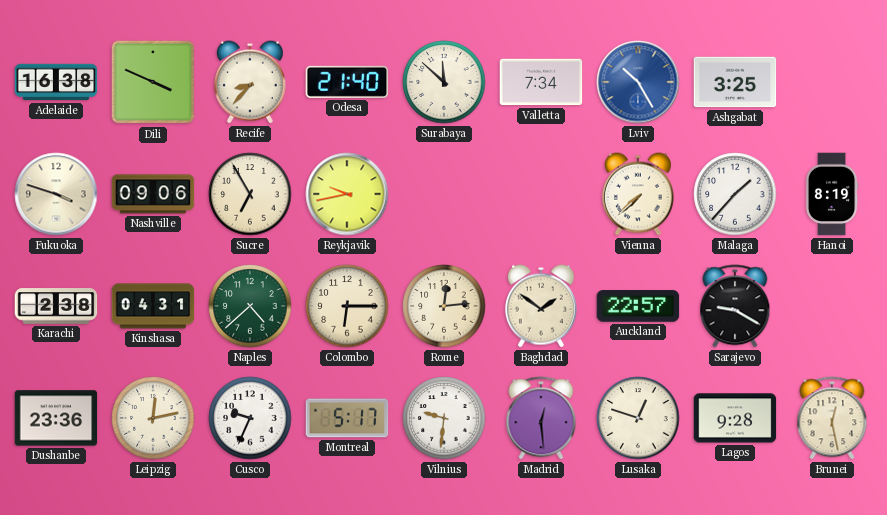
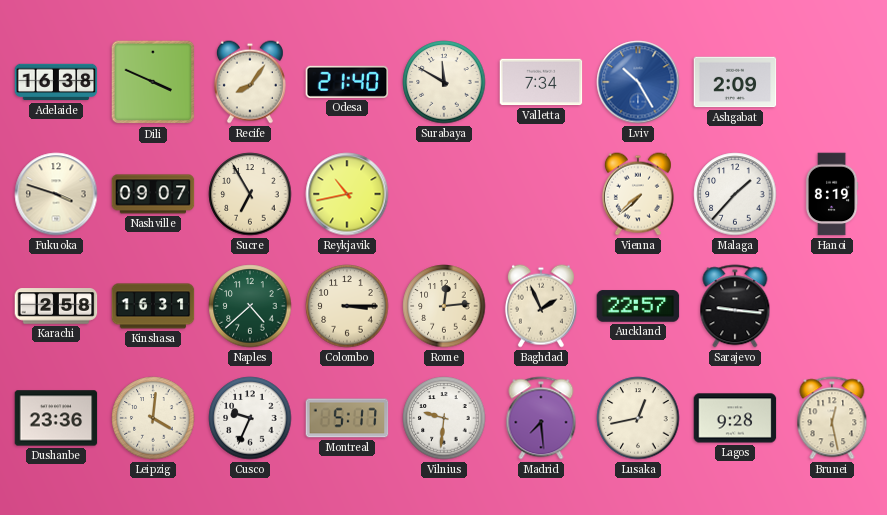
Recife: 8:37 -> 8:06
Surabaya: 11:52 -> 11:50
Ashgabat: 3:25 -> 2:09
Nashville: 09:06 -> 09:07
Reykjavik: 9:43 -> 10:43
Karachi: 2:38 -> 2:58
Kinshasa: 04:31 -> 16:31
Colombo: 6:15 -> 3:15
Baghdad: 1:51 -> 1:56
Sarajevo: 9:20 -> 9:16
Leipzig: 12:13 -> 4:01
Madrid: 12:29 -> 7:29
Lusaka: 12:48 -> 12:43
